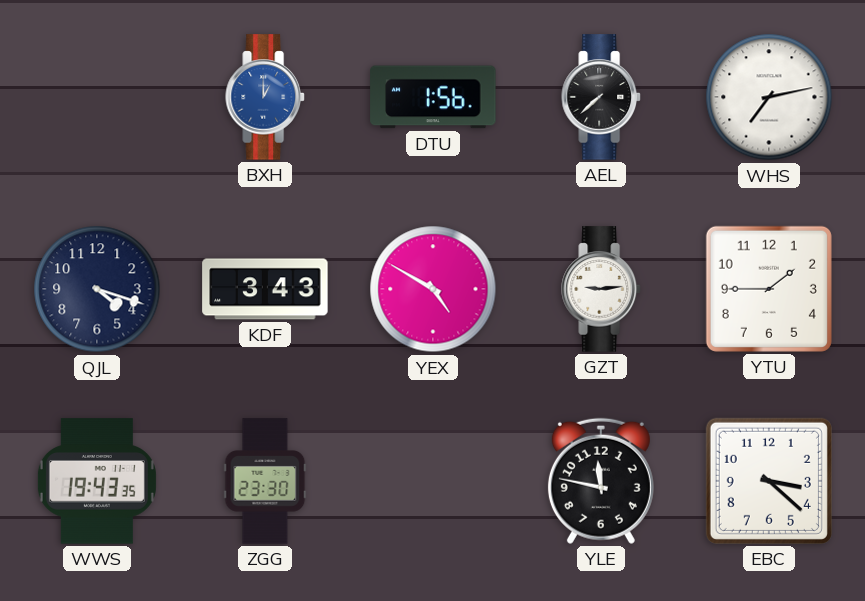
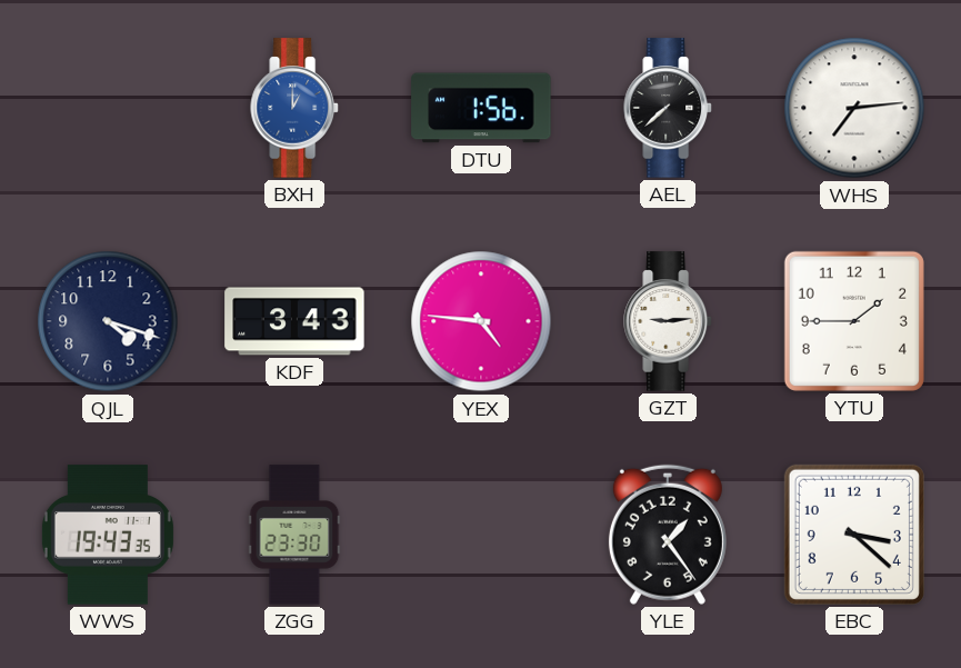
WHS: 7:13 -> 7:14
YEX: 4:50 -> 4:46
YLE: 11:47 -> 1:24
